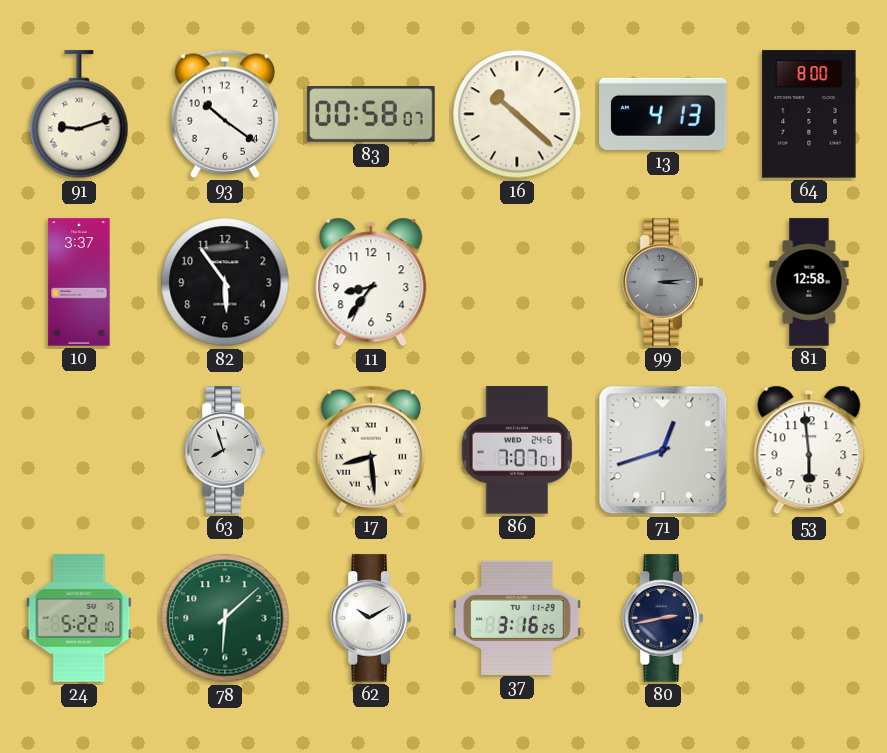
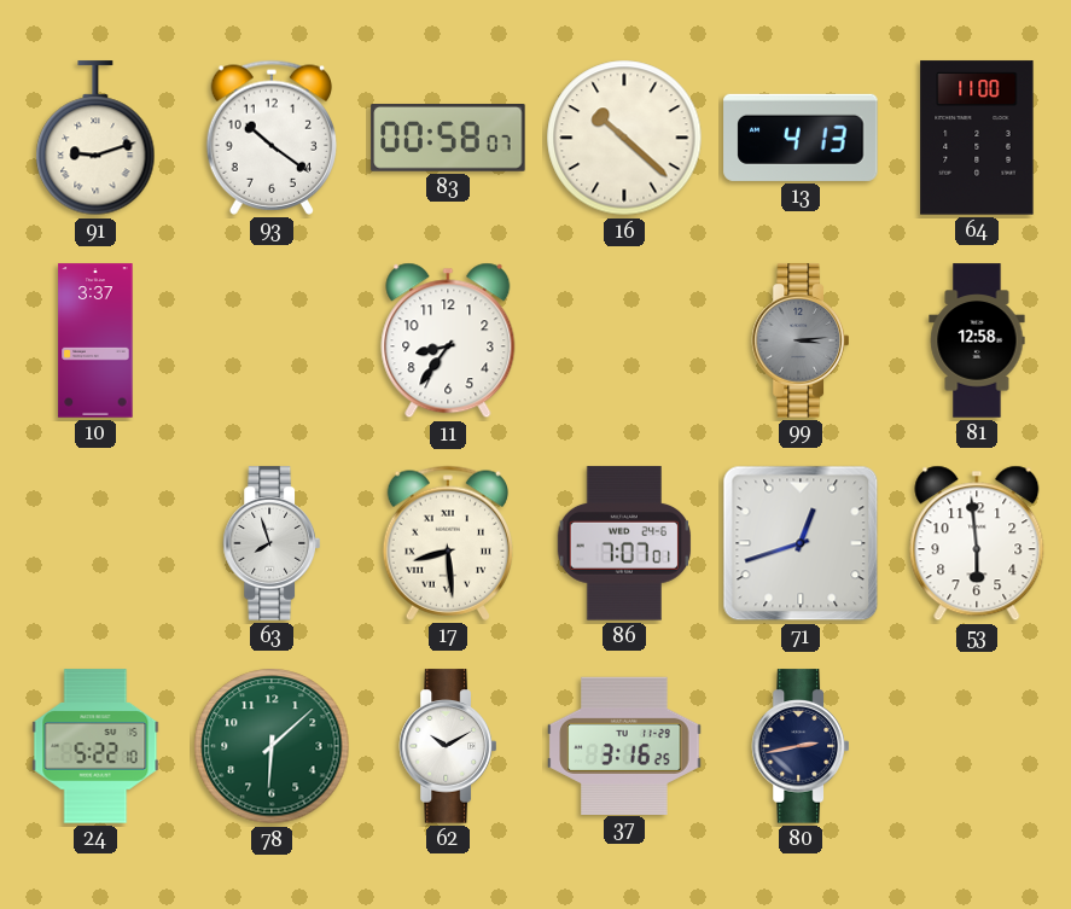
64: 8:00 -> 11:00
82: 5:54 -> none
